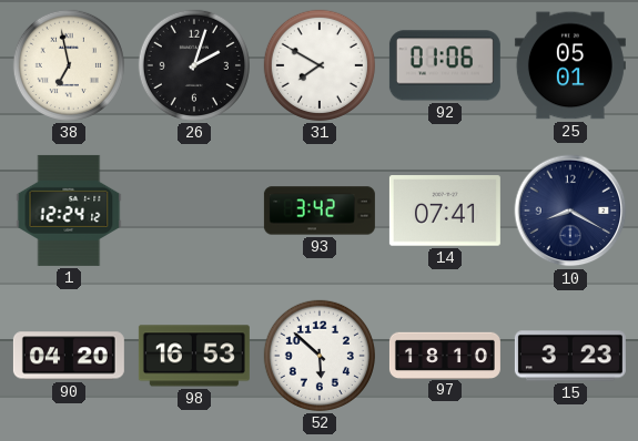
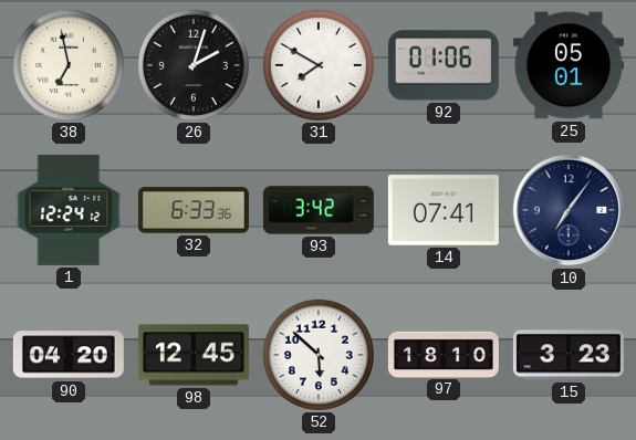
32: none -> 6:33
10: 8:20 -> 7:06
98: 16:53 -> 12:45
